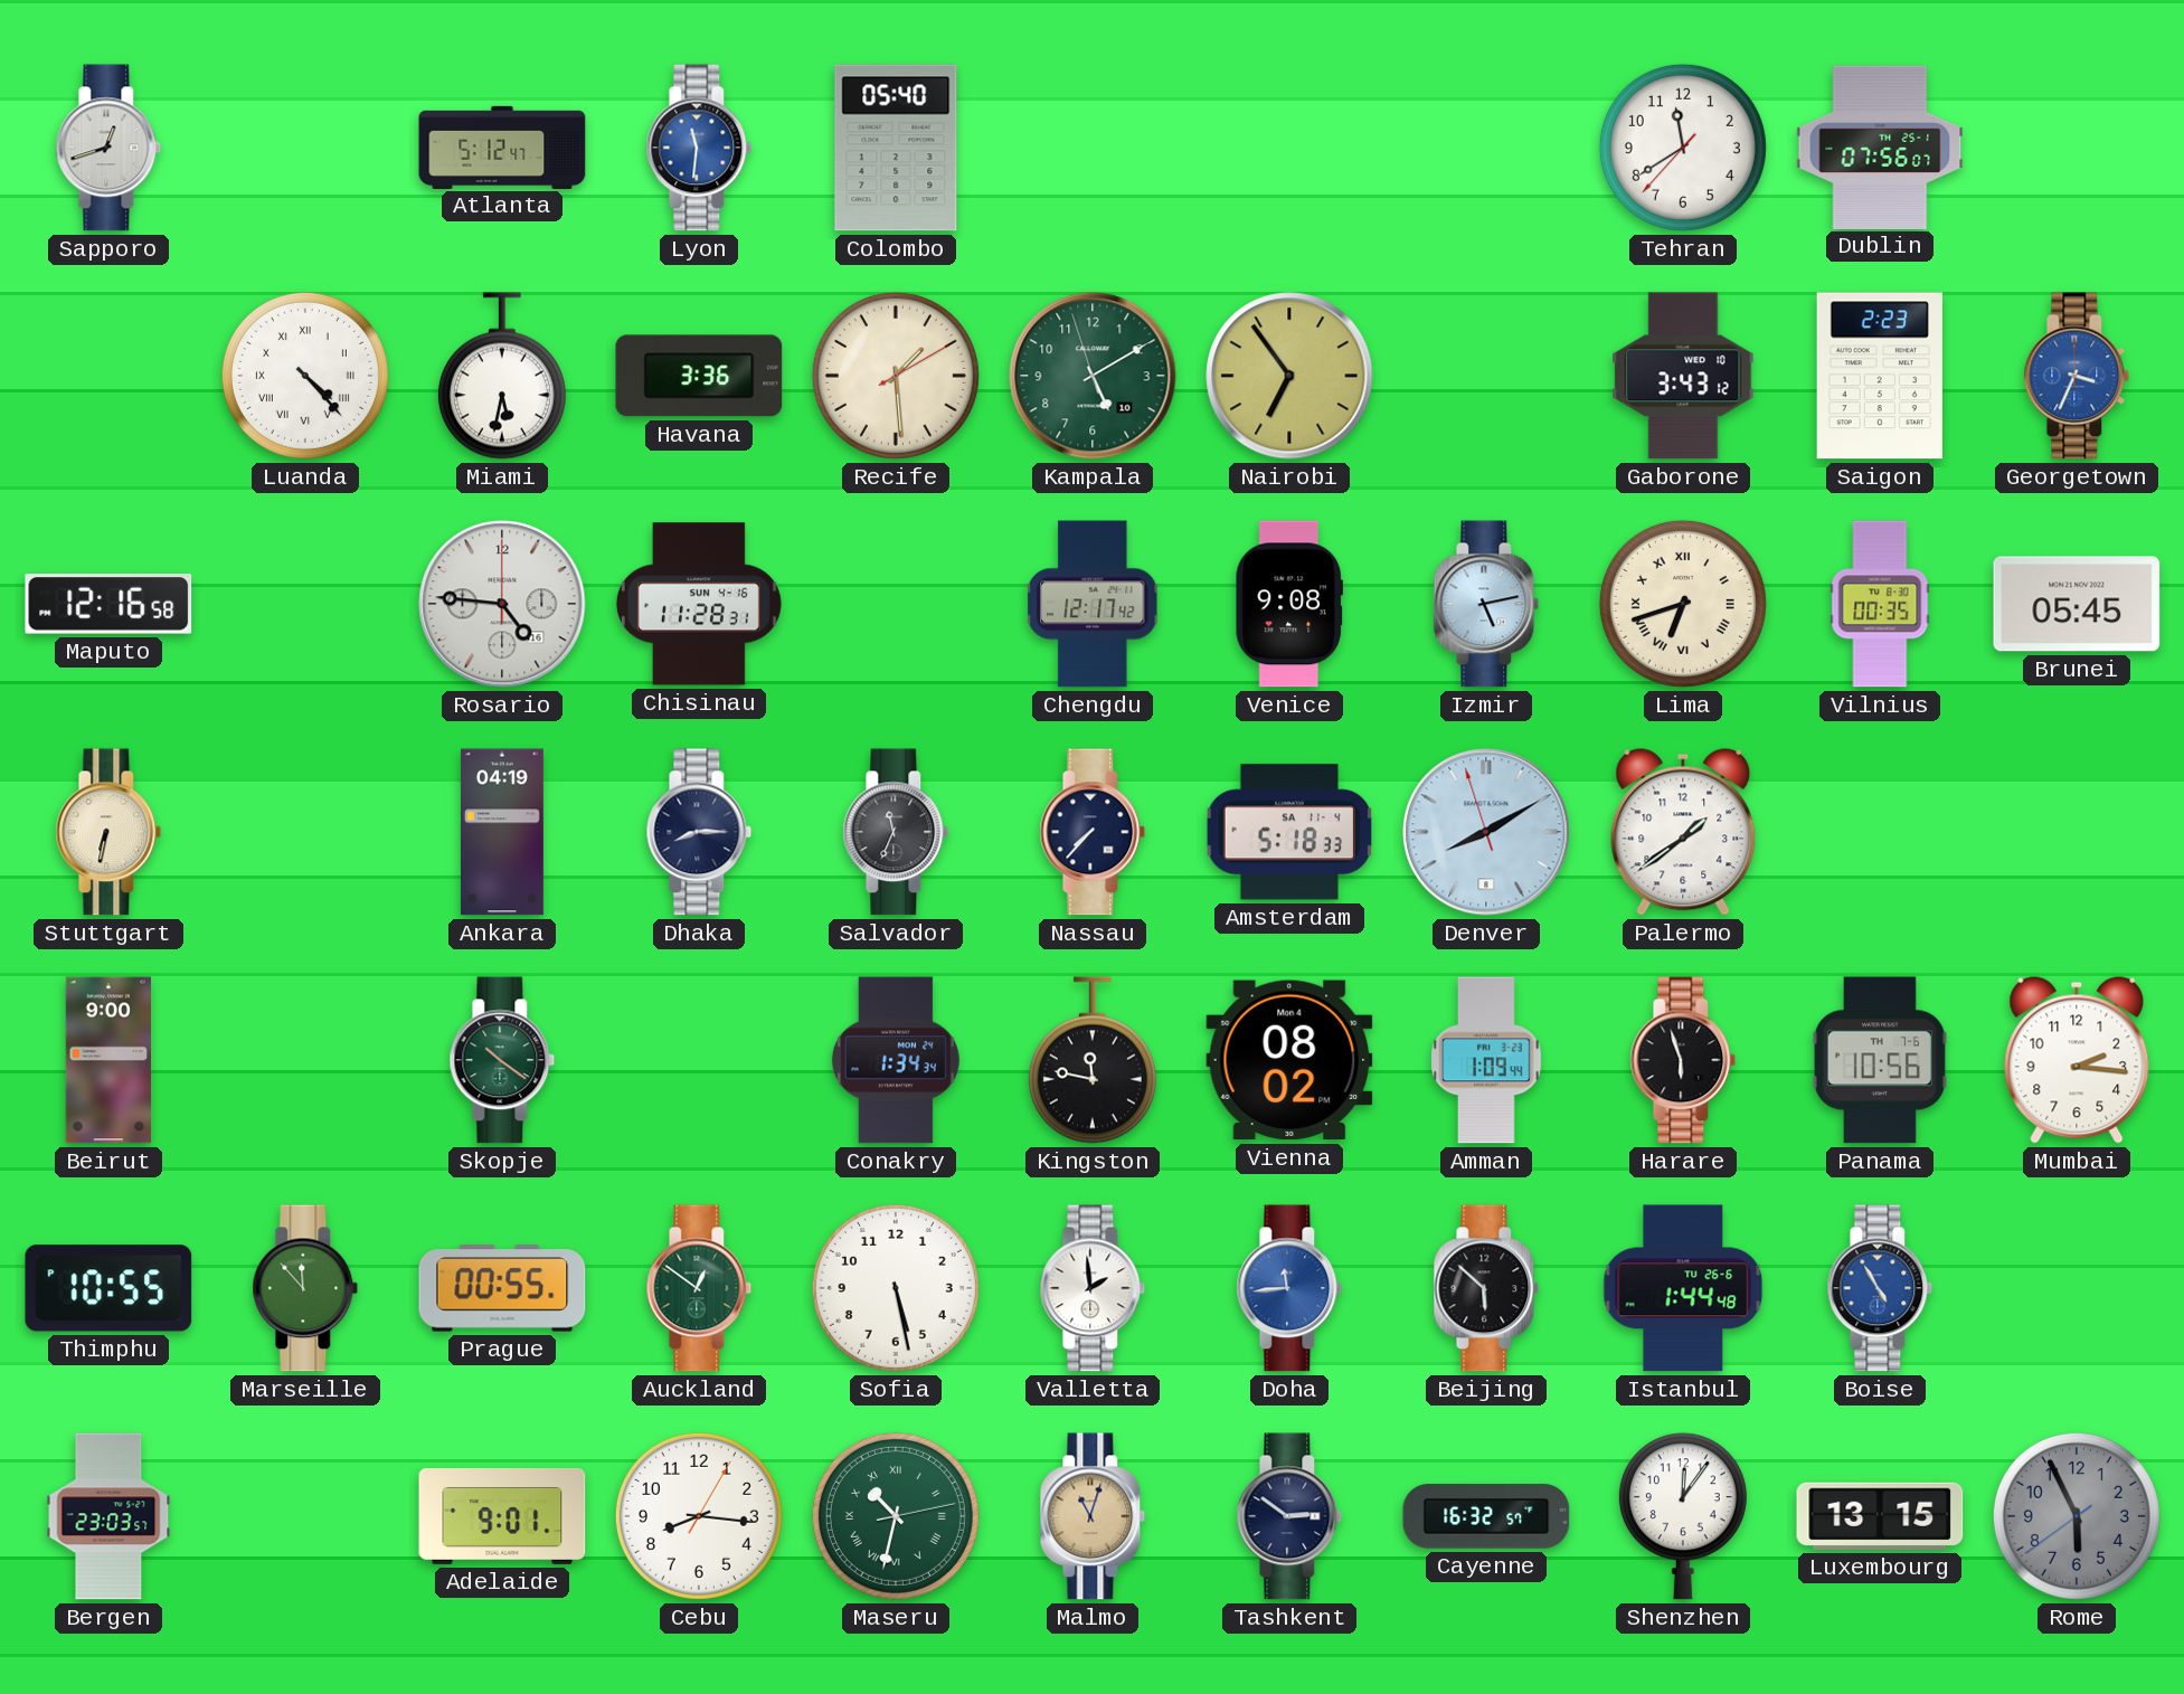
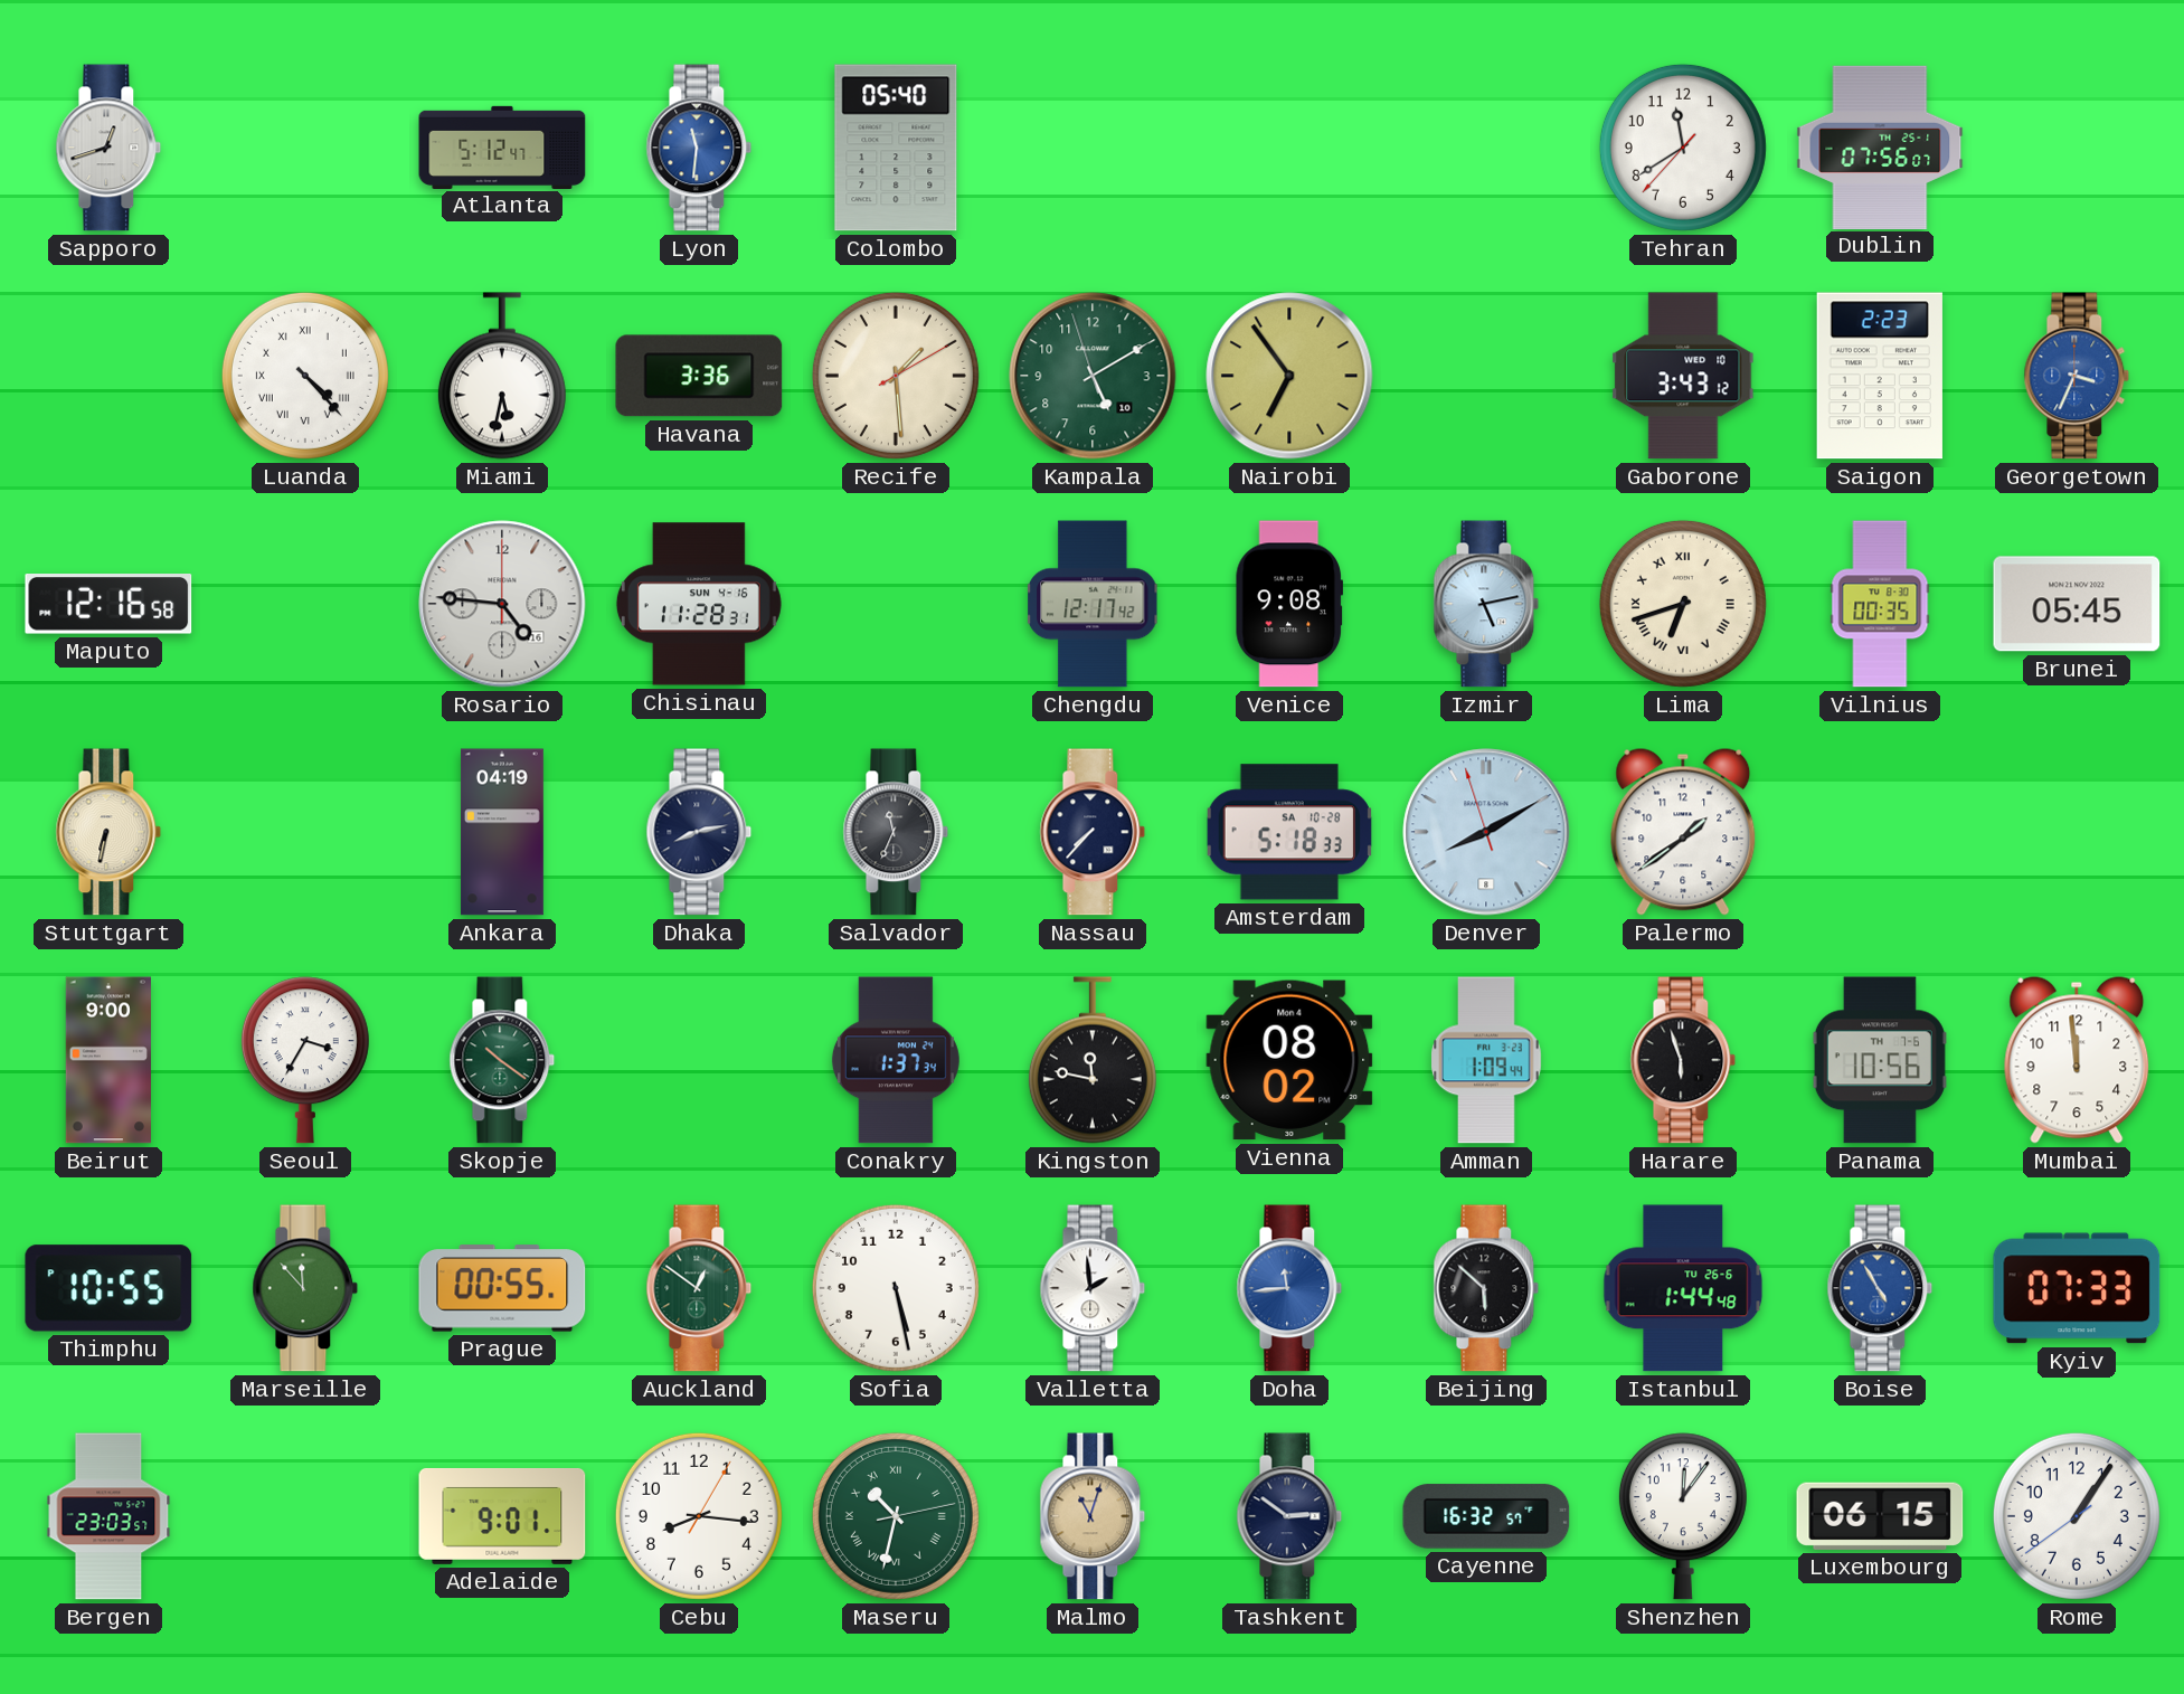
Dhaka: 8:15 -> 8:13
Amsterdam date: SA 11-4 -> SA 10-28
Seoul: none -> 3:35
Conakry: 1:34 -> 1:37
Mumbai: 2:16 -> 11:59
Kyiv: none -> 07:33
Luxembourg: 13:15 -> 06:15
Rome: 5:55 -> 1:05
Rome dial: grey -> white
